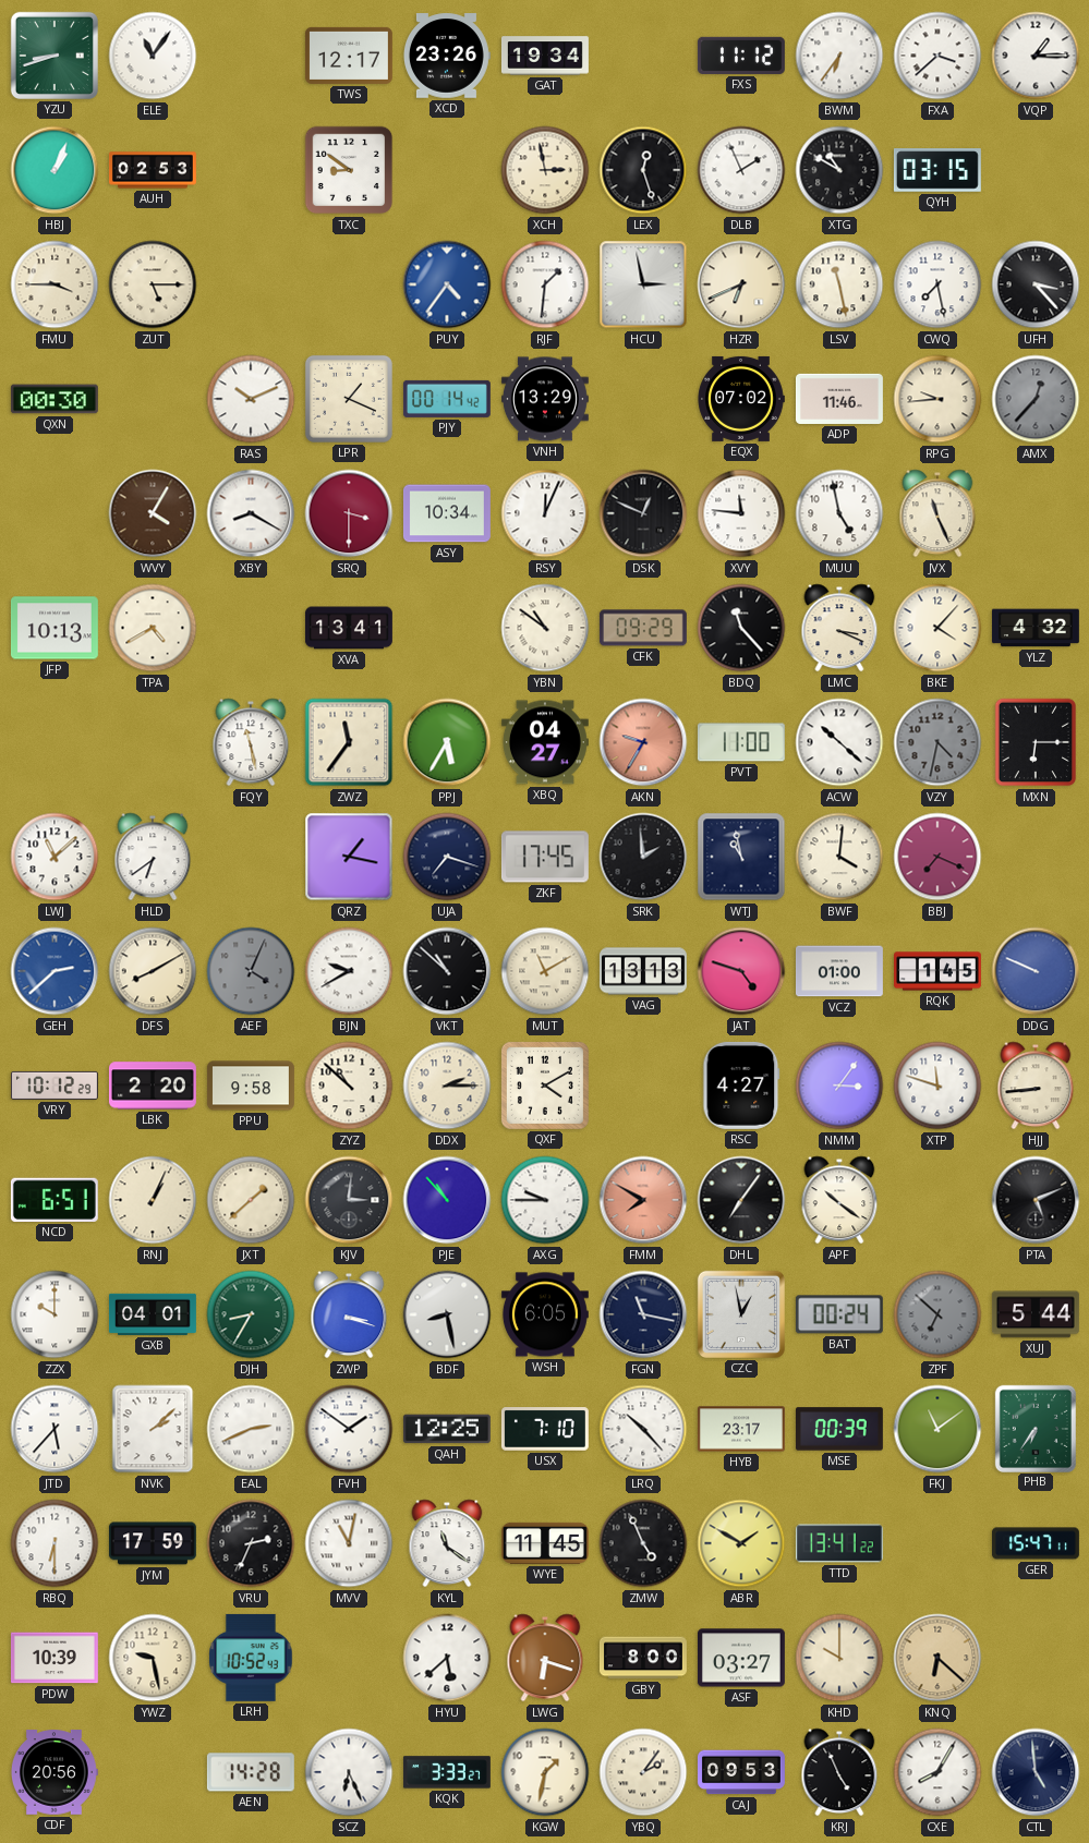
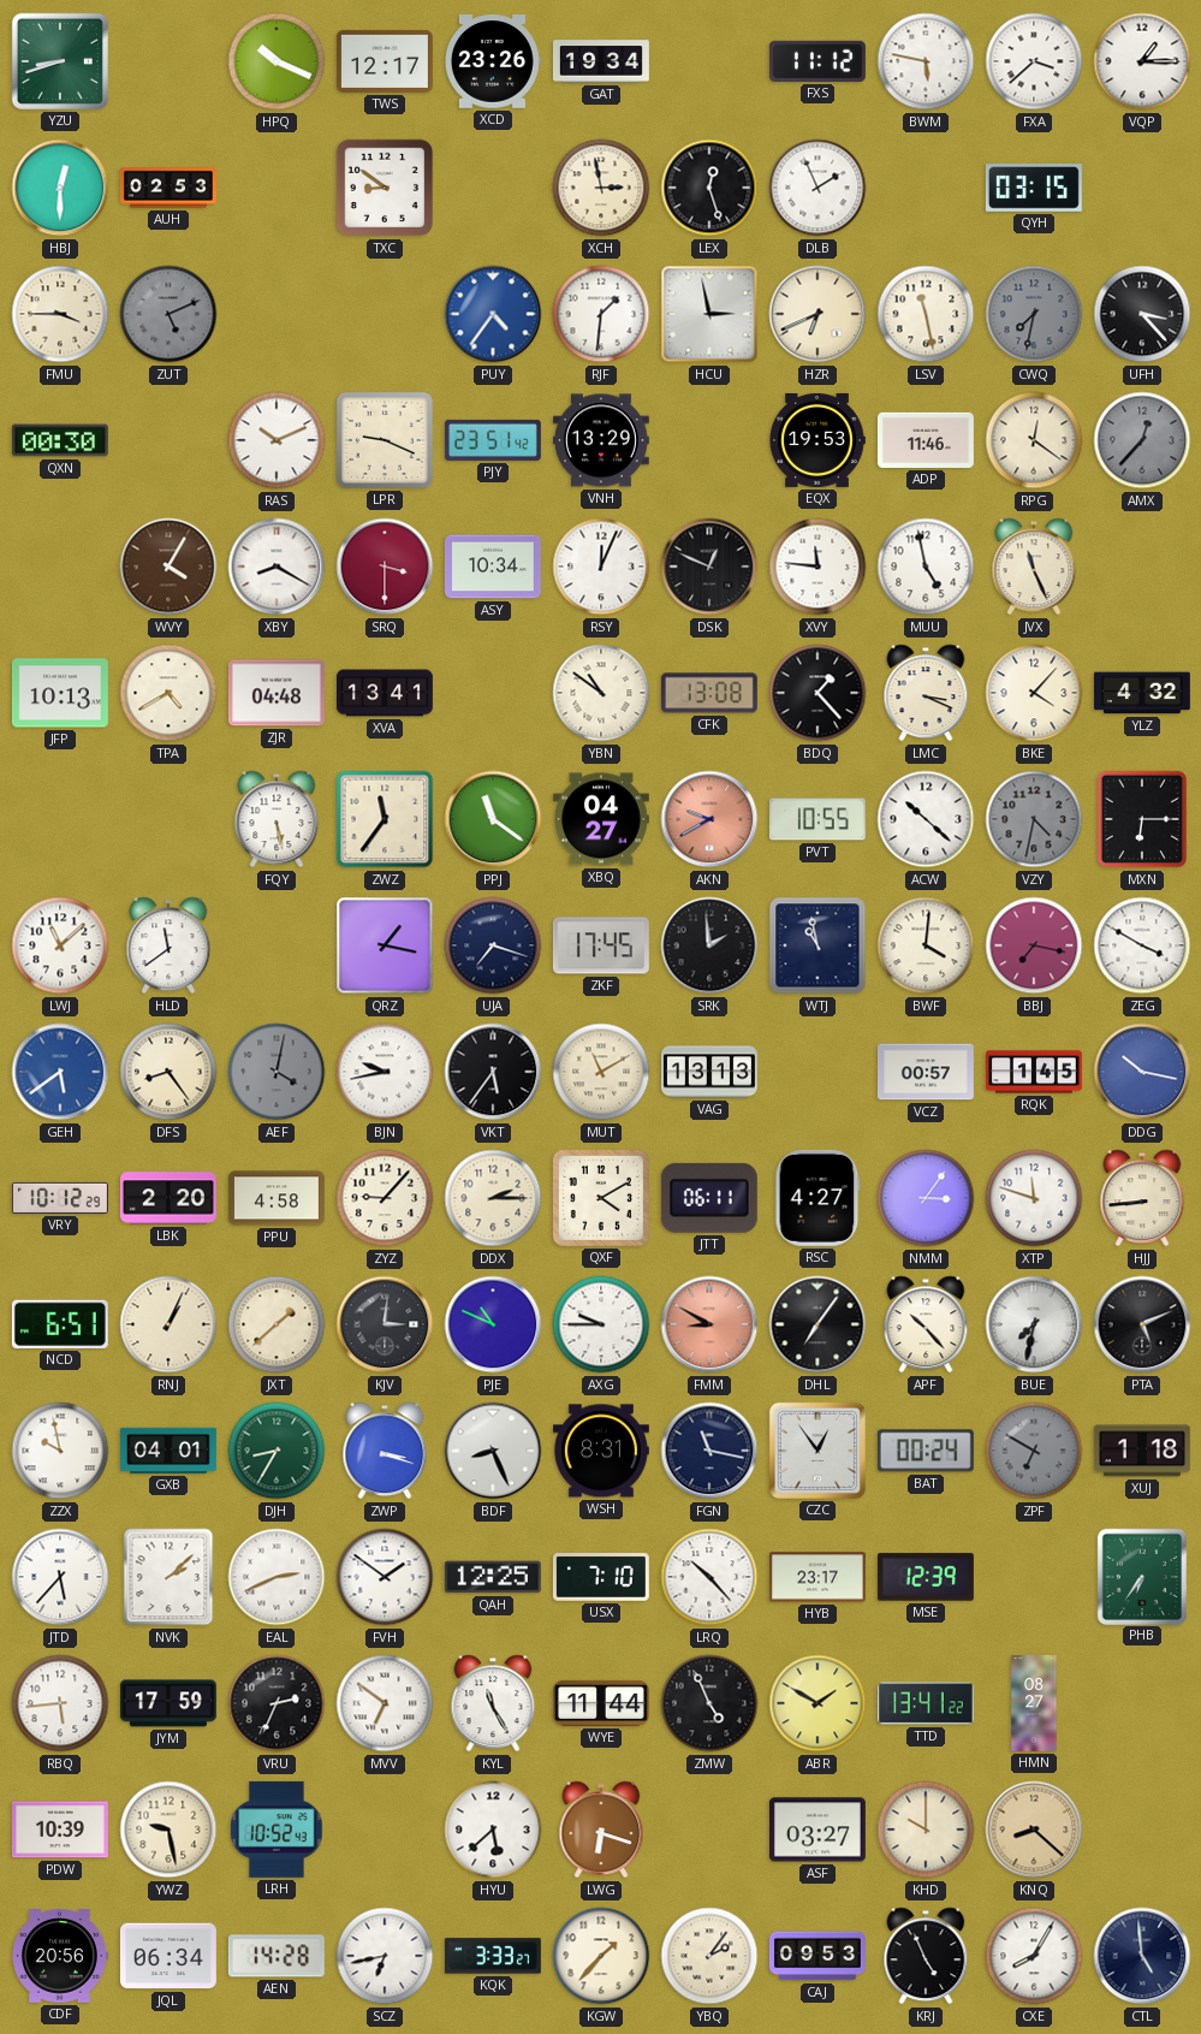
ELE: 11:06 -> none
HPQ: none -> 10:19
BWM: 6:36 -> 5:47
HBJ: 1:04 -> 12:30
XTG: 10:50 -> none
ZUT: 5:15 -> 5:11
ZUT dial: cream -> grey
CWQ: 7:28 -> 7:32
CWQ dial: white -> grey
LPR: 1:19 -> 9:19
PJY: 00:14 -> 23:51
EQX: 07:02 -> 19:53
RPG: 9:44 -> 12:21
ZJR: none -> 04:48
CFK: 09:29 -> 13:08
BDQ: 11:23 -> 1:23
FQY: 11:28 -> 5:28
PPJ: 5:35 -> 11:21
AKN: 9:35 -> 9:40
PVT: 11:00 -> 10:55
HLD: 6:39 -> 11:39
BBJ: 7:19 -> 7:17
ZEG: none -> 3:50
GEH: 2:38 -> 5:39
DFS: 8:10 -> 8:24
AEF: 4:04 -> 4:02
BJN: 9:40 -> 9:43
VKT: 10:52 -> 5:36
JAT: 4:48 -> none
VCZ: 01:00 -> 00:57
DDG: 9:49 -> 10:17
PPU: 9:58 -> 4:58
ZYZ: 10:52 -> 9:07
JTT: none -> 06:11
PJE: 10:53 -> 10:49
FMM: 7:50 -> 8:50
APF: 10:21 -> 10:23
BUE: none -> 7:32
ZZX: 10:00 -> 9:58
BDF: 8:28 -> 8:26
WSH: 6:05 -> 8:31
CZC: 12:58 -> 12:54
ZPF: 6:52 -> 6:50
XUJ: 5:44 -> 1:18
MSE: 00:39 -> 12:39
FKJ: 11:09 -> none
RBQ: 6:30 -> 5:44
MVV: 11:02 -> 6:51
KYL: 11:21 -> 11:25
WYE: 11:45 -> 11:44
HMN: none -> 08:27
GER: 15:47 -> none
GBY: 8:00 -> none
KNQ: 6:22 -> 8:22
JQL: none -> 06:34
SCZ: 6:26 -> 6:43
KGW: 1:32 -> 1:37
